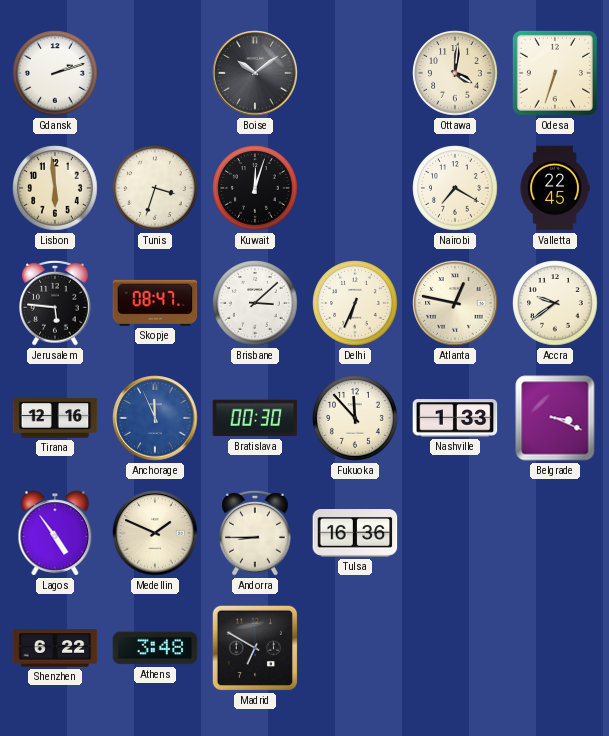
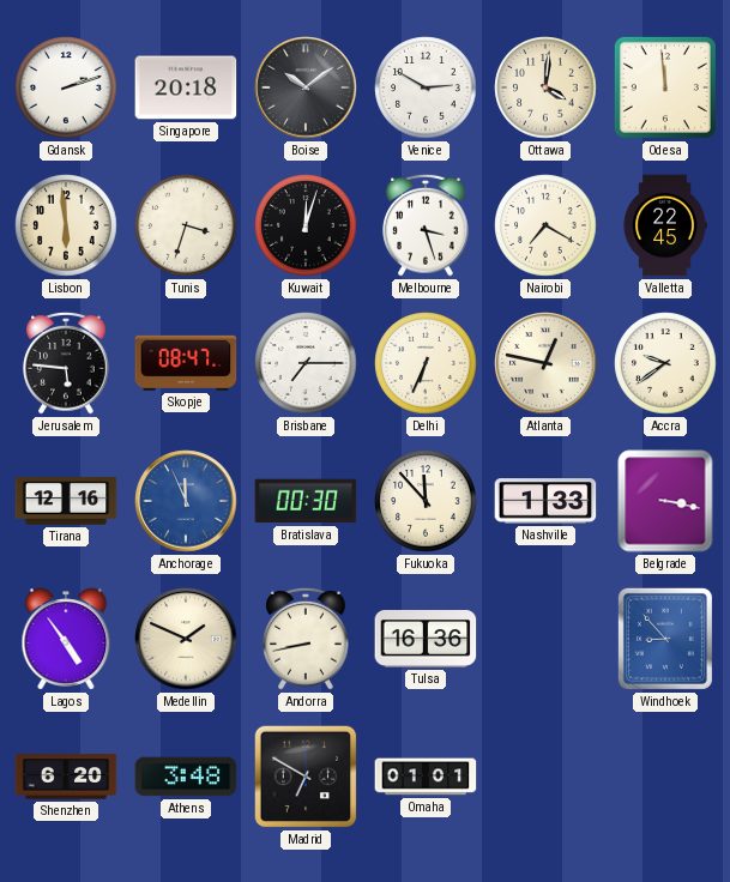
Singapore: none -> 20:18
Venice: none -> 2:50
Odesa: 6:33 -> 11:59
Melbourne: none -> 3:27
Brisbane: 3:08 -> 7:15
Belgrade: 3:19 -> 3:17
Andorra: 8:45 -> 8:43
Windhoek: none -> 8:53
Shenzhen: 6:22 -> 6:20
Omaha: none -> 01:01
